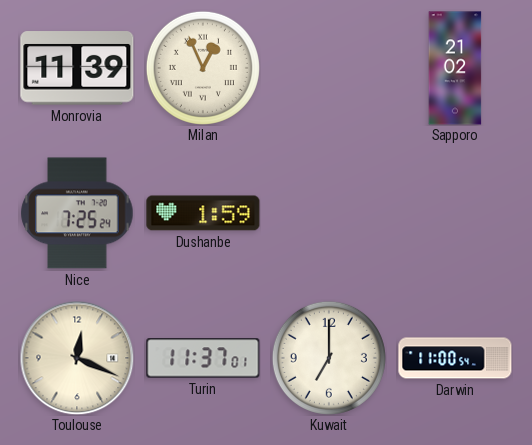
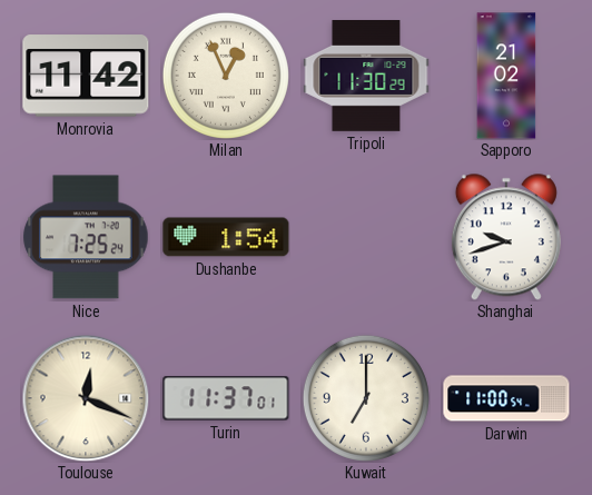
Monrovia: 11:39 -> 11:42
Tripoli: none -> 11:30
Dushanbe: 1:59 -> 1:54
Shanghai: none -> 9:42
